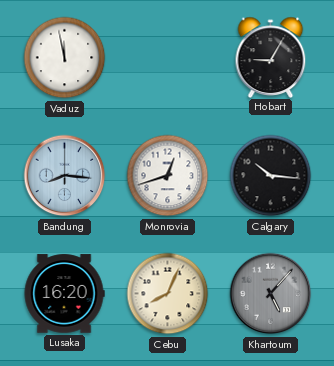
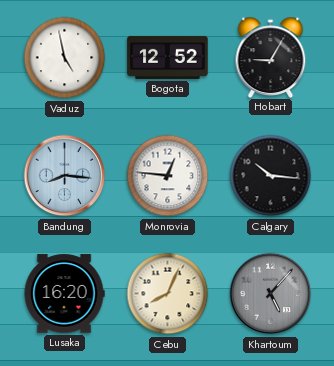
Vaduz: 11:58 -> 4:58
Bogota: none -> 12:52
Monrovia: 12:42 -> 12:46
